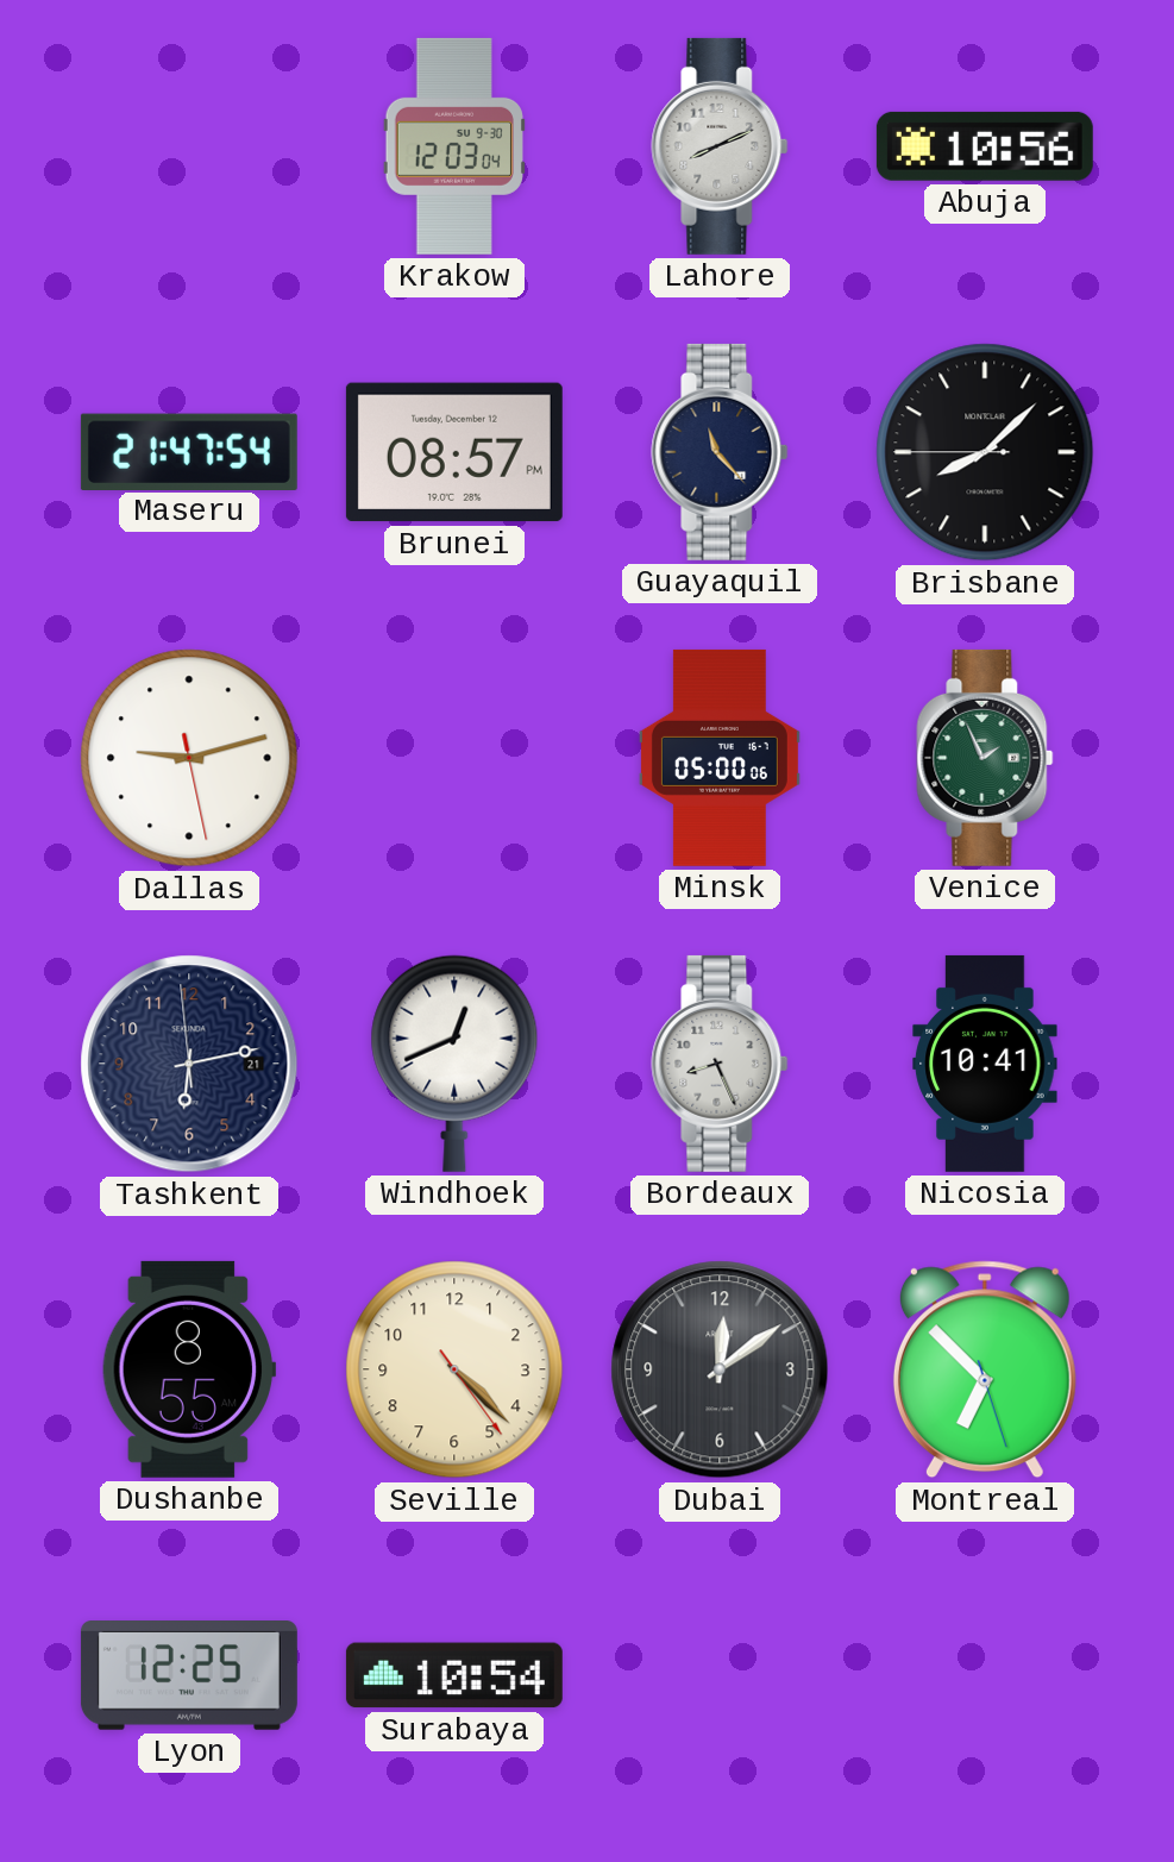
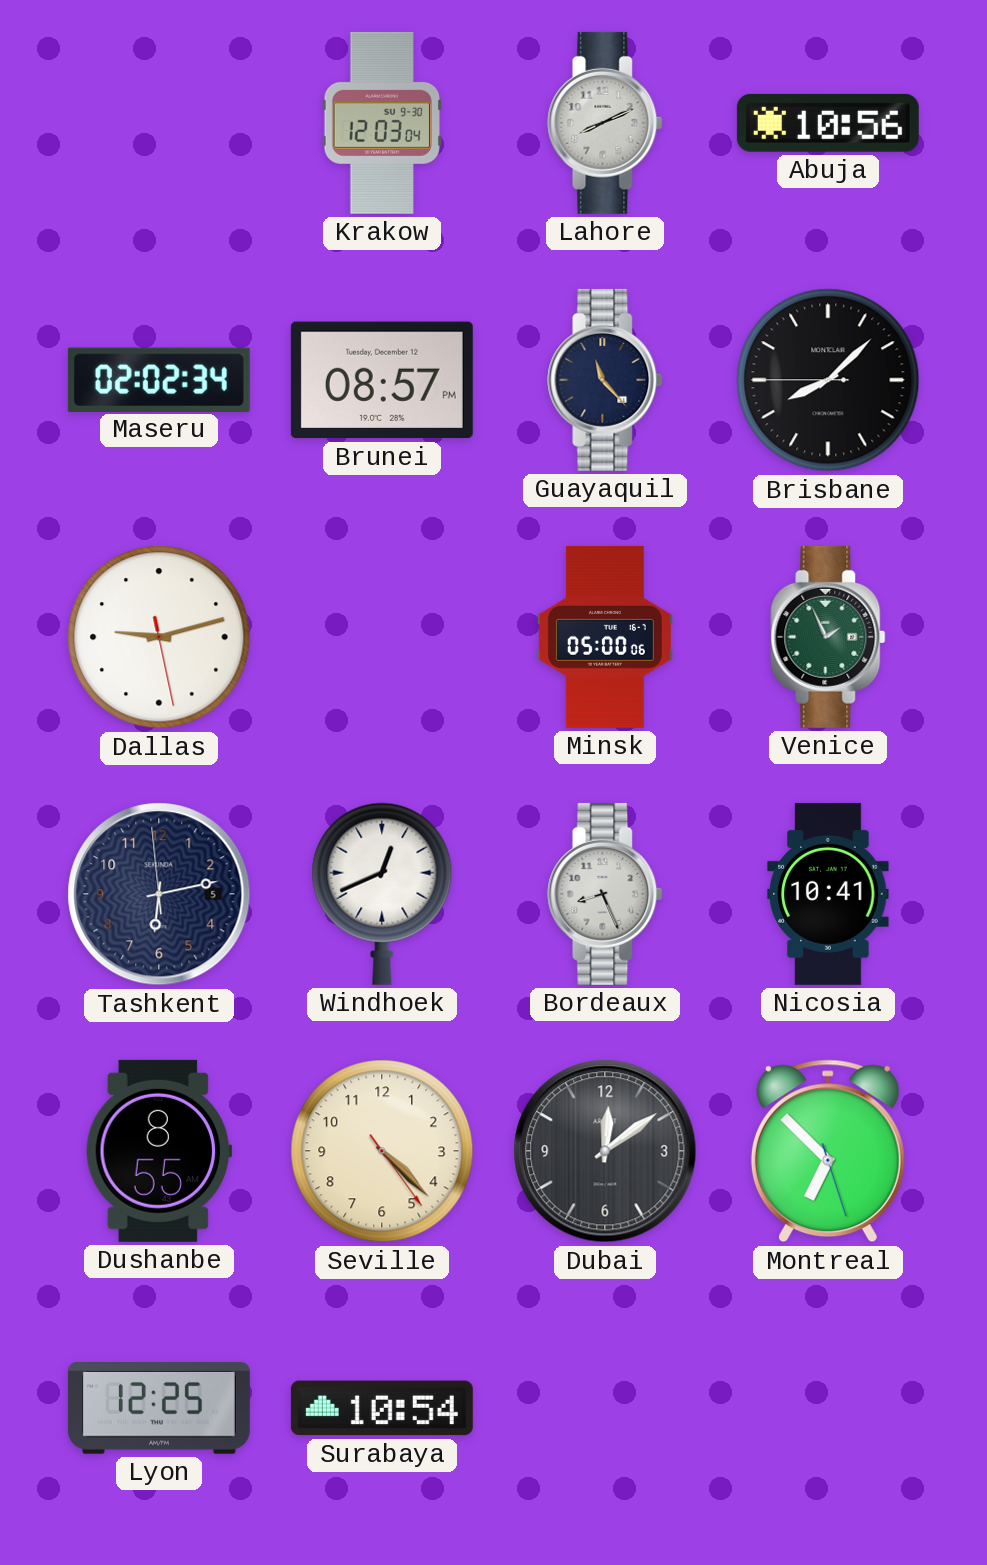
Maseru: 21:47 -> 02:02
Tashkent date: 21 -> 5
